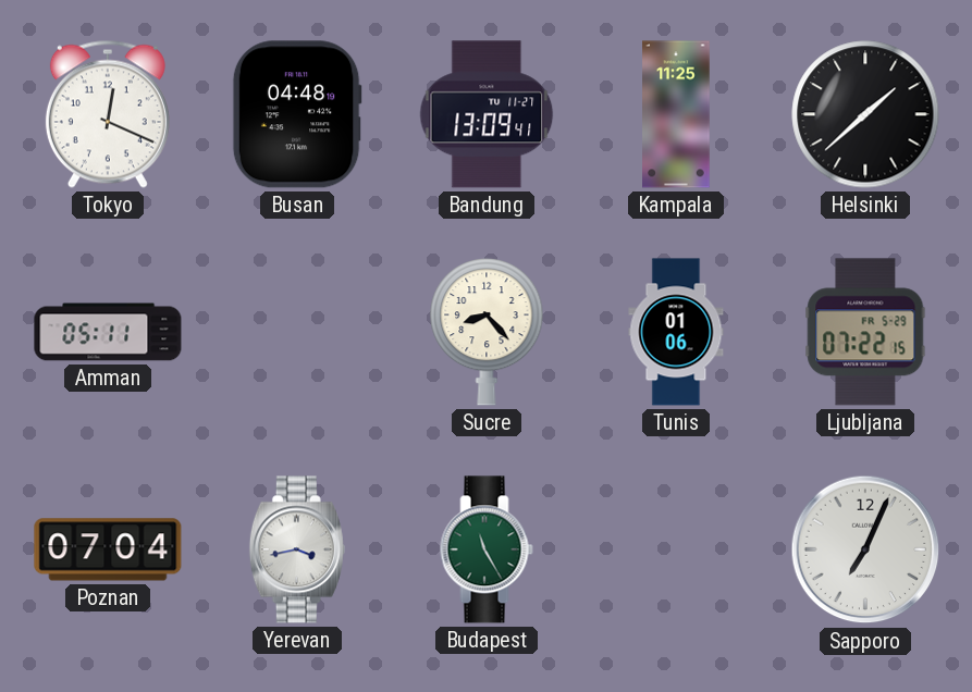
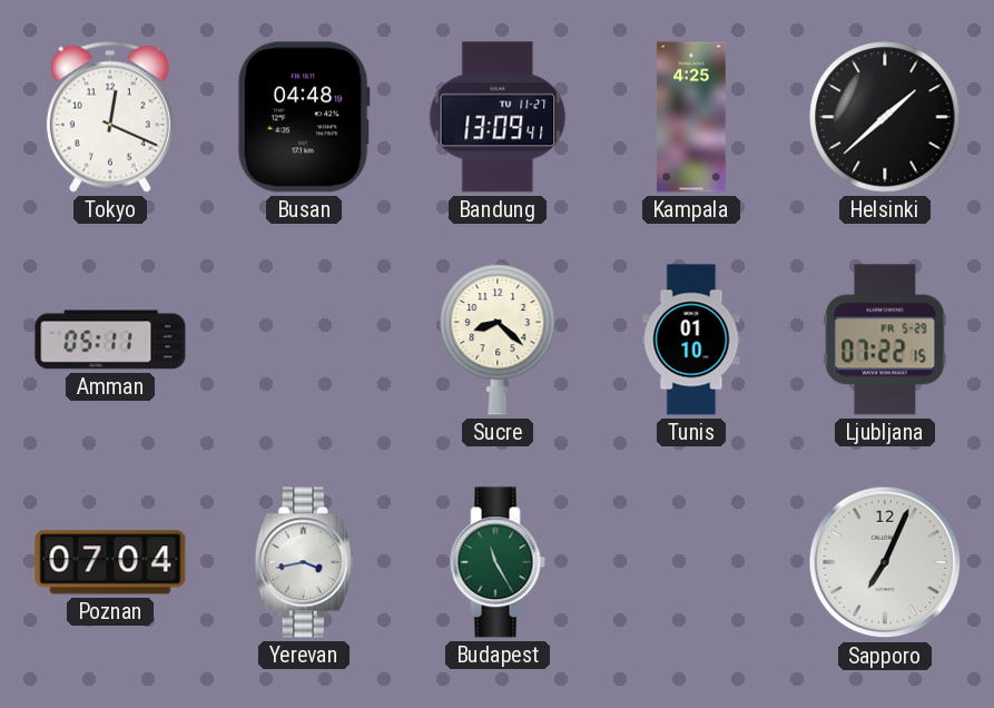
Kampala: 11:25 -> 4:25
Sucre: 8:23 -> 8:22
Tunis: 01:06 -> 01:10
